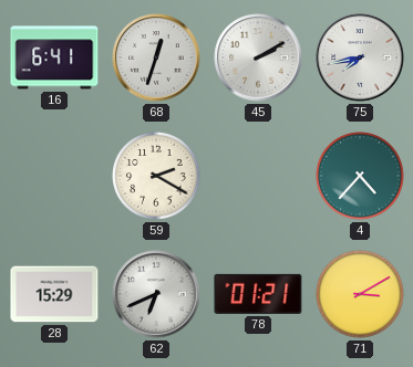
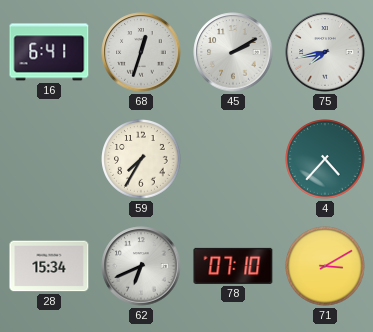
59: 2:20 -> 7:35
28: 15:29 -> 15:34
78: 01:21 -> 07:10
